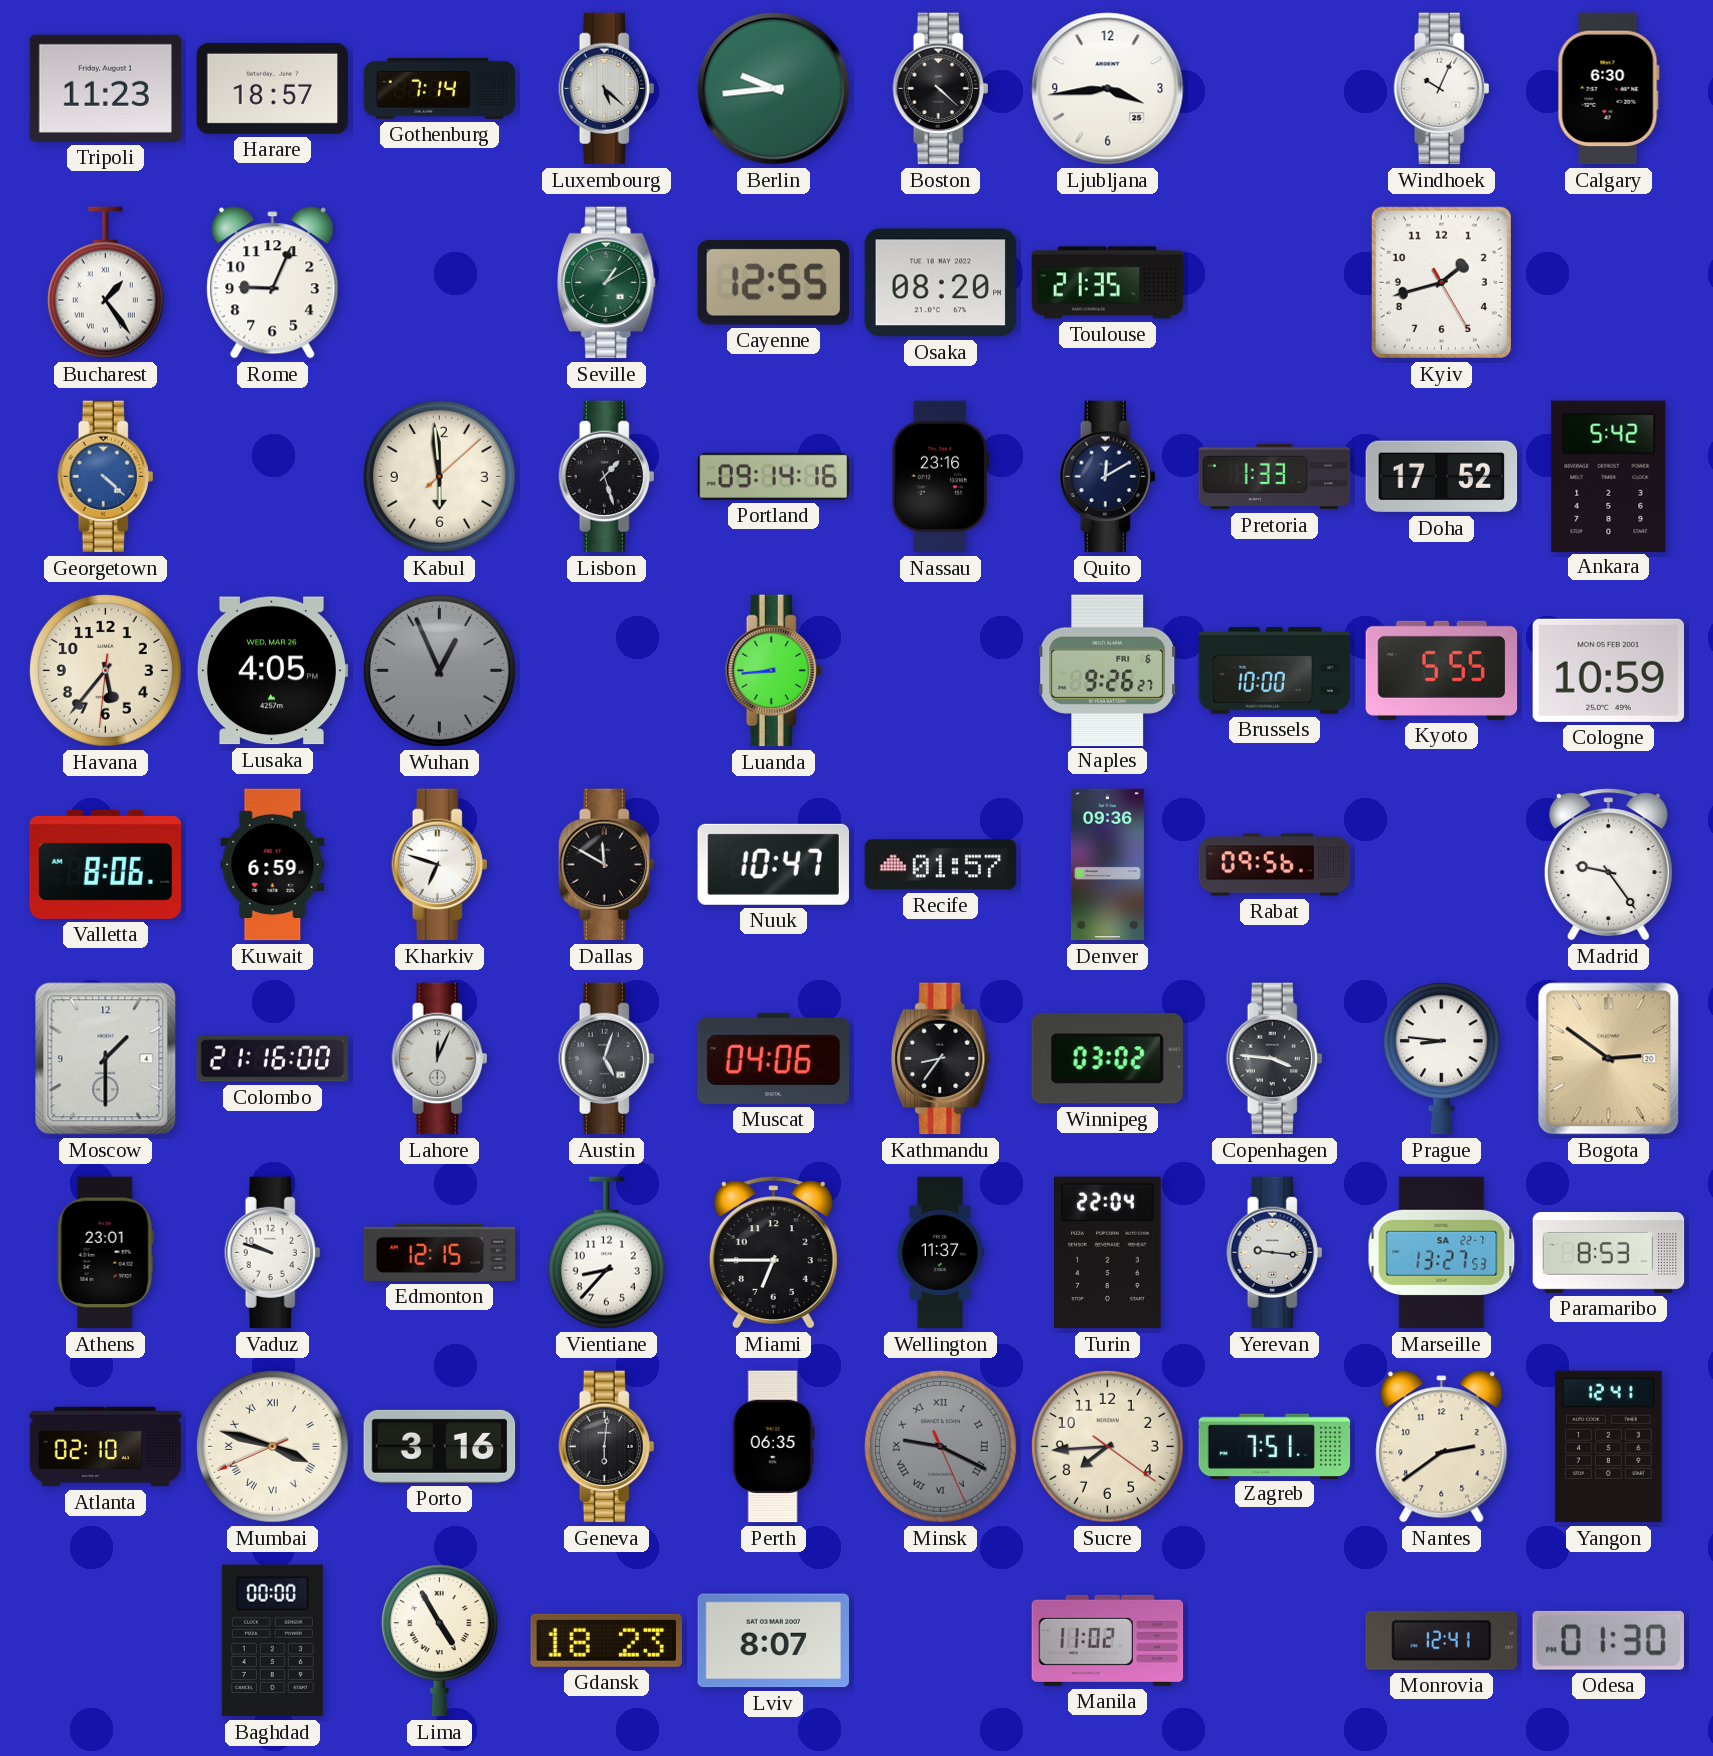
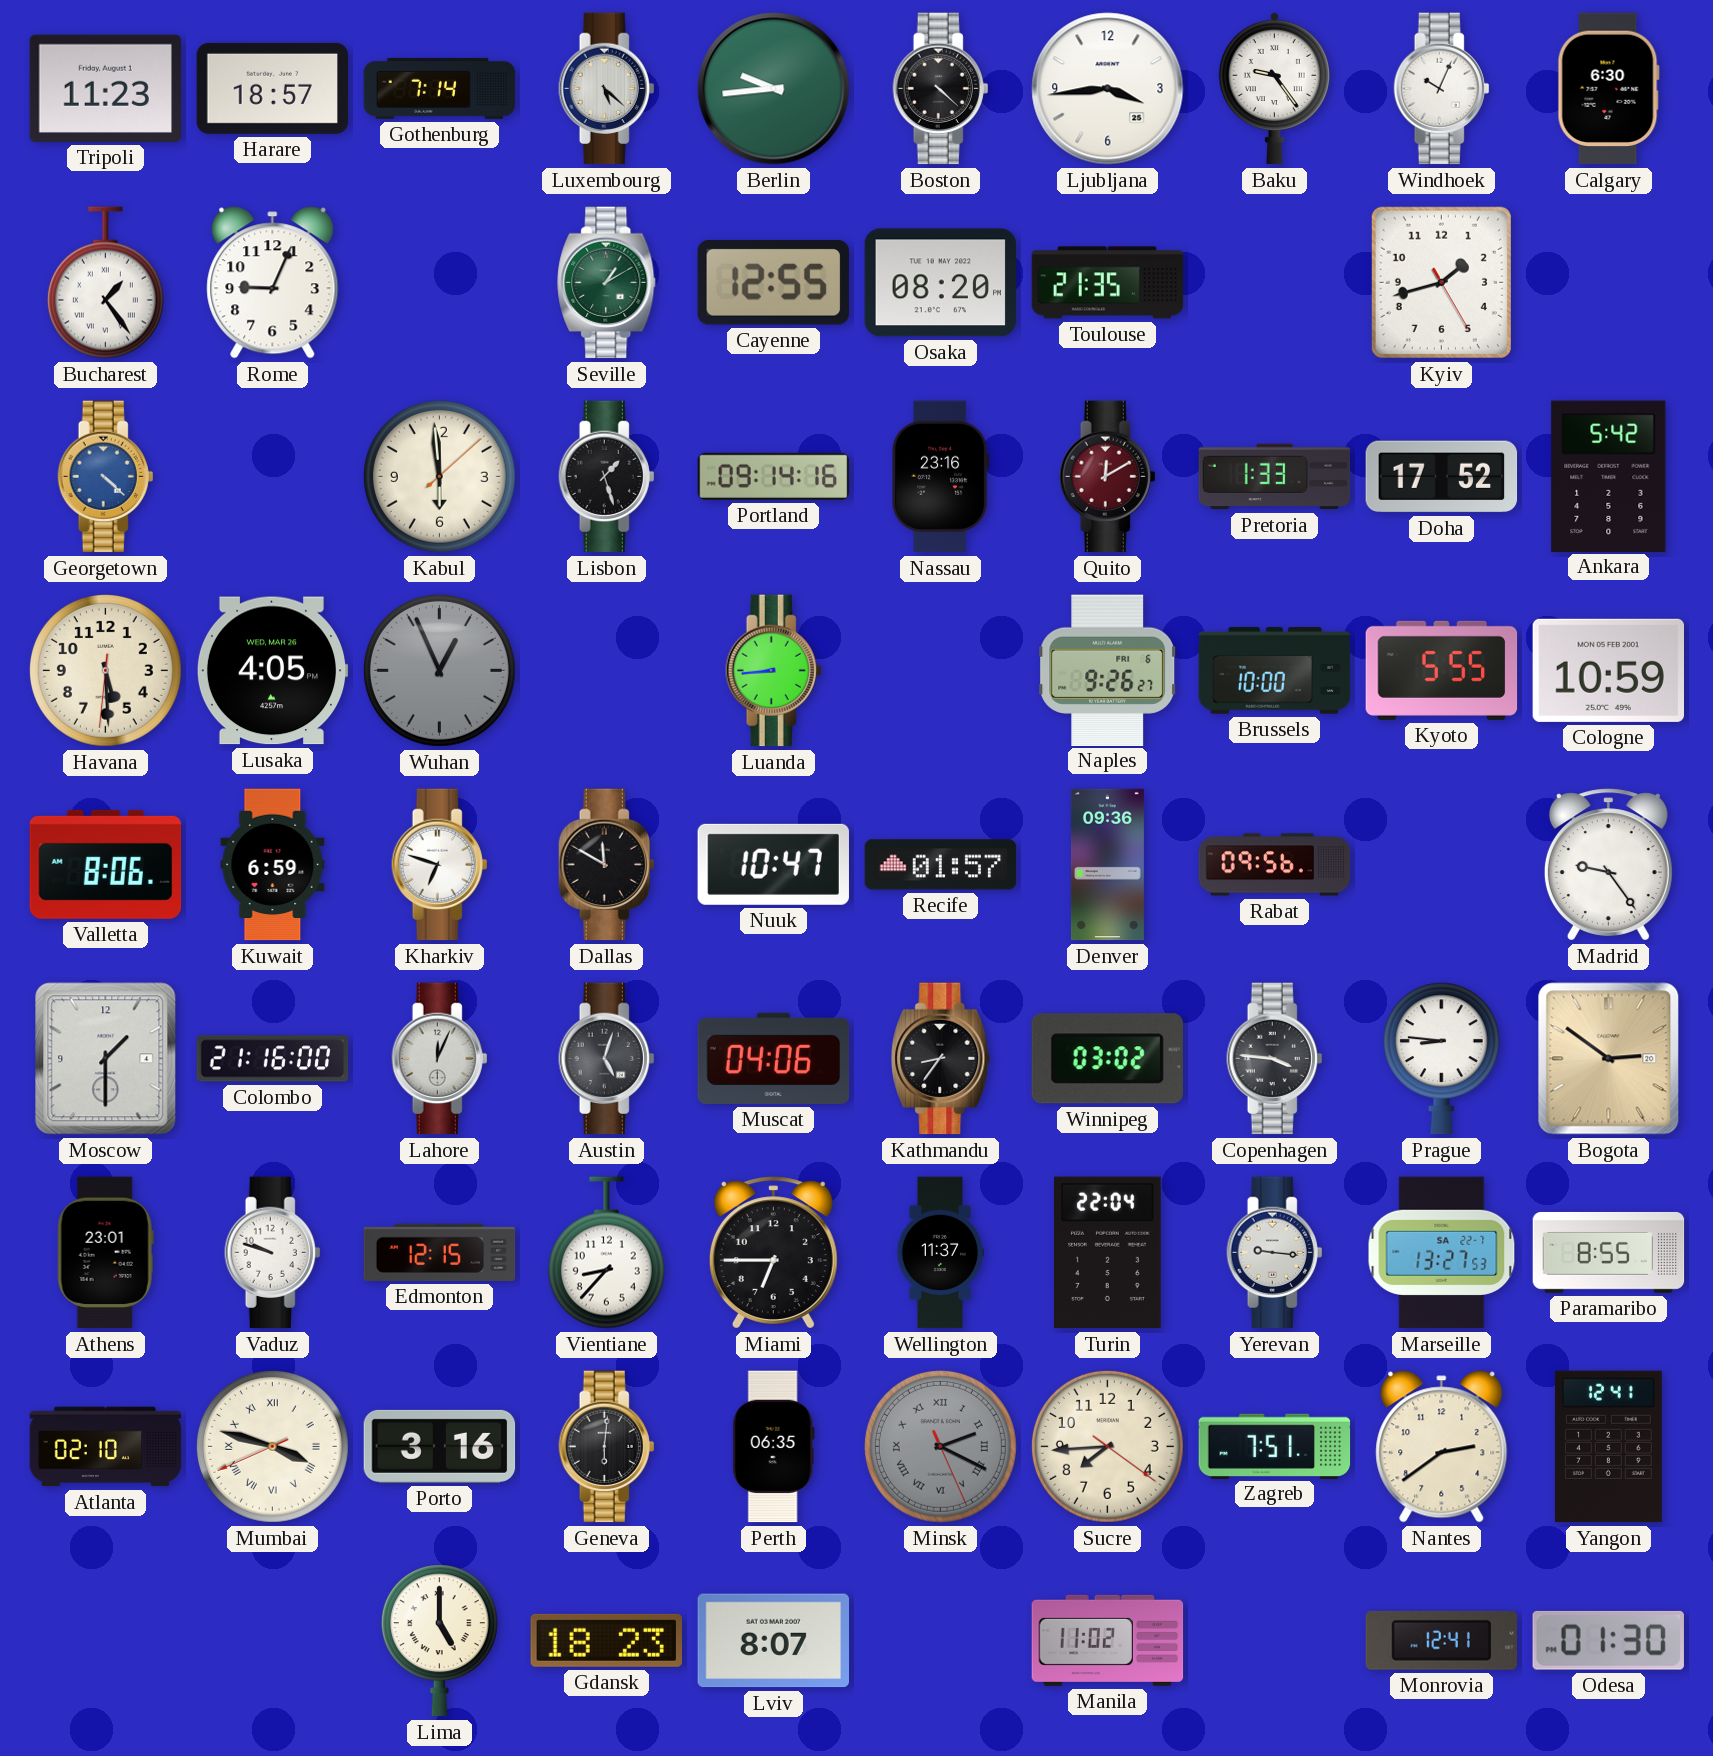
Baku: none -> 9:24
Quito dial: navy -> burgundy
Havana: 5:36 -> 5:29
Paramaribo: 8:53 -> 8:55
Minsk: 9:19 -> 2:19
Baghdad: 00:00 -> none
Lima: 4:55 -> 5:00
